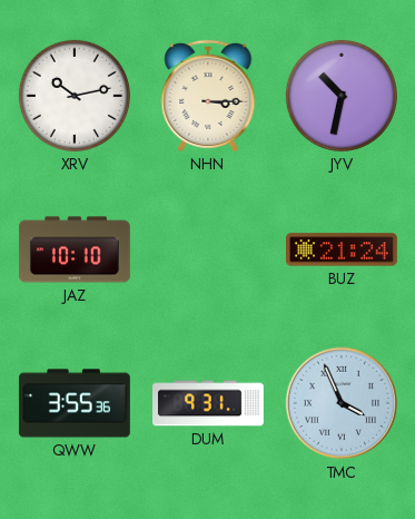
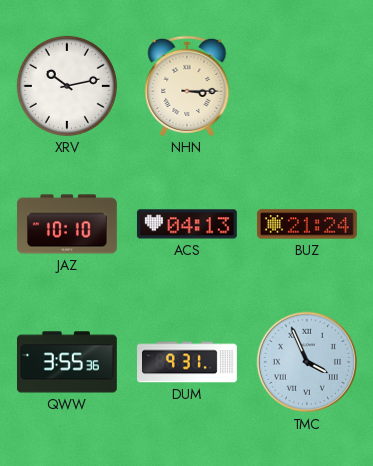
JYV: 10:32 -> none
ACS: none -> 04:13
